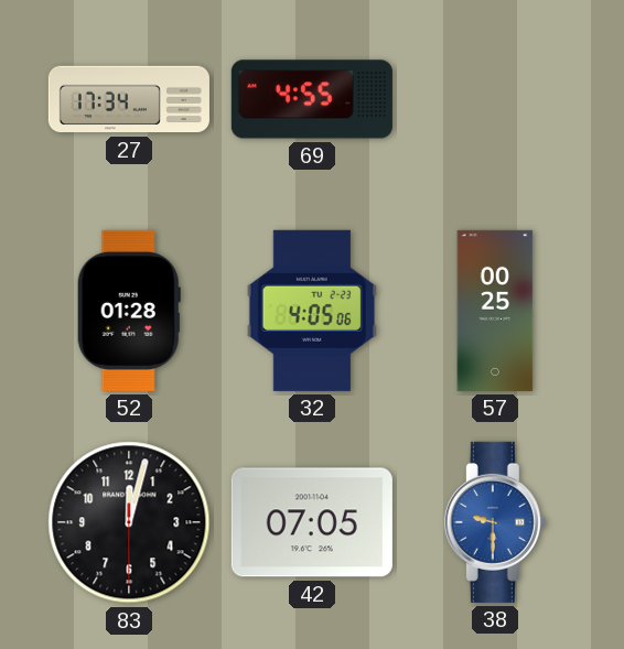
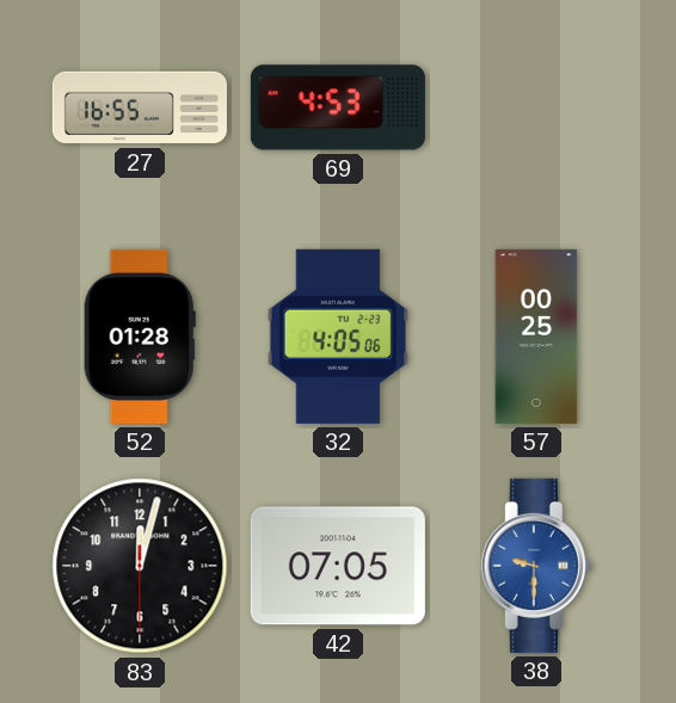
27: 17:34 -> 16:55
69: 4:55 -> 4:53
